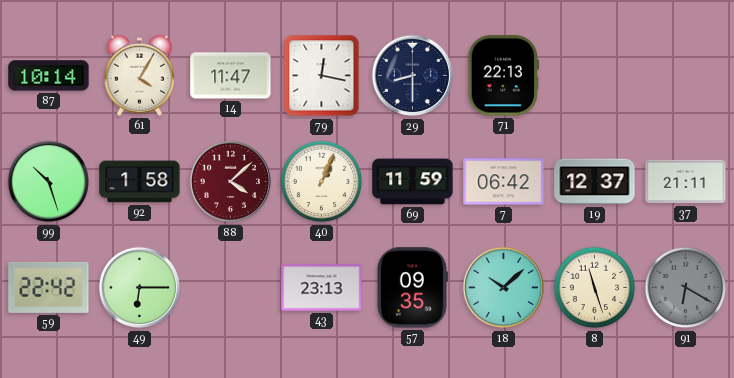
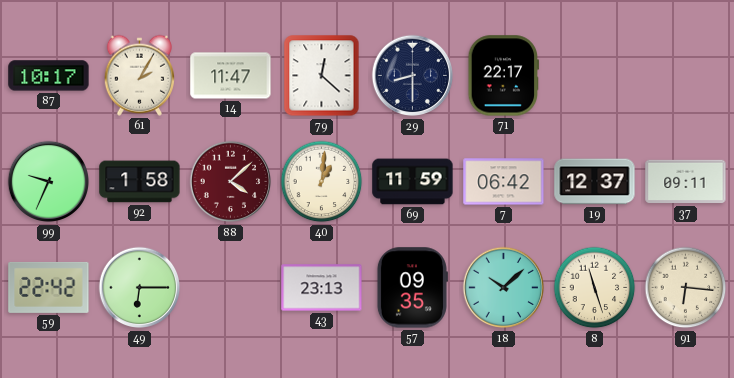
87: 10:14 -> 10:17
61: 4:05 -> 2:05
79: 12:17 -> 12:22
71: 22:13 -> 22:17
99: 10:27 -> 9:34
40: 1:04 -> 1:01
37: 21:11 -> 09:11
91: 6:20 -> 6:16
91 dial: grey -> cream
